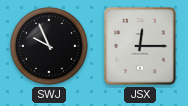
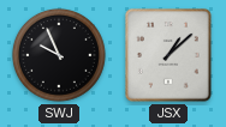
JSX: 12:15 -> 1:08
